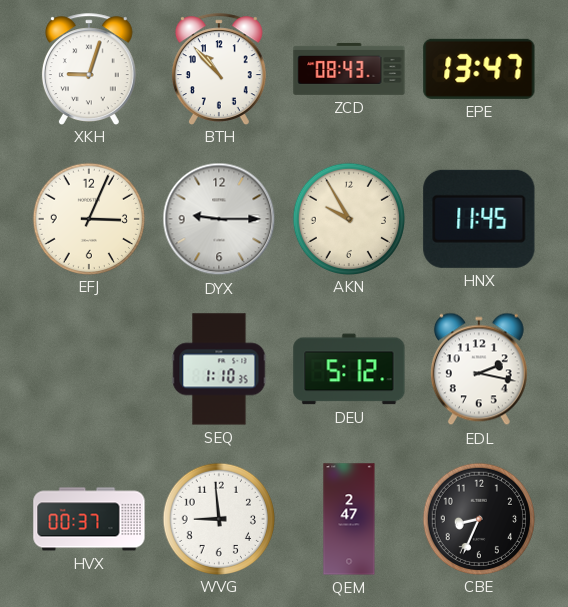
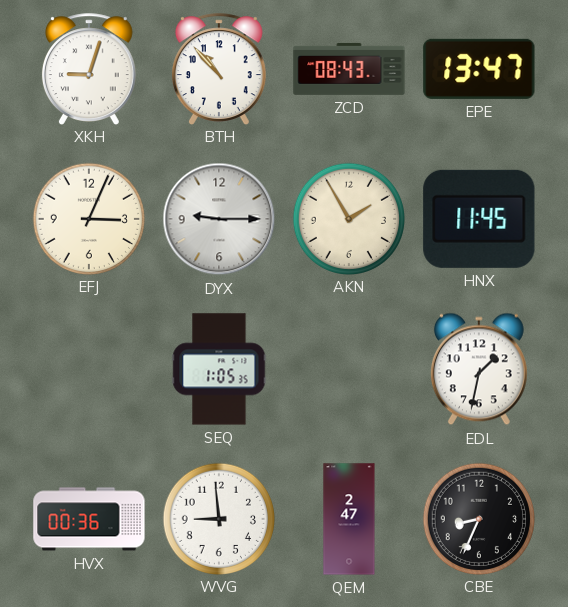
AKN: 9:55 -> 1:55
SEQ: 1:10 -> 1:05
DEU: 5:12 -> none
EDL: 2:17 -> 1:32
HVX: 00:37 -> 00:36
